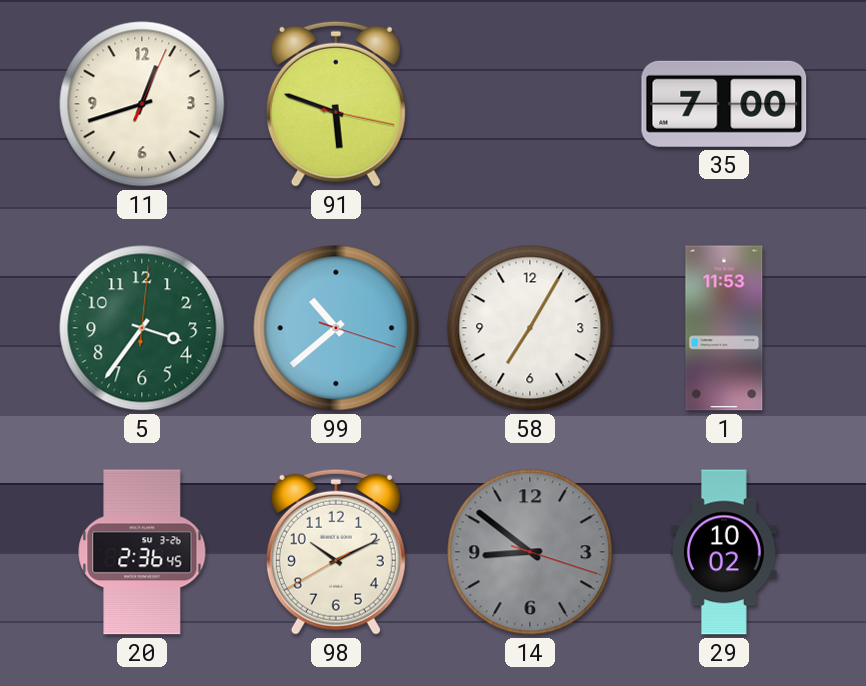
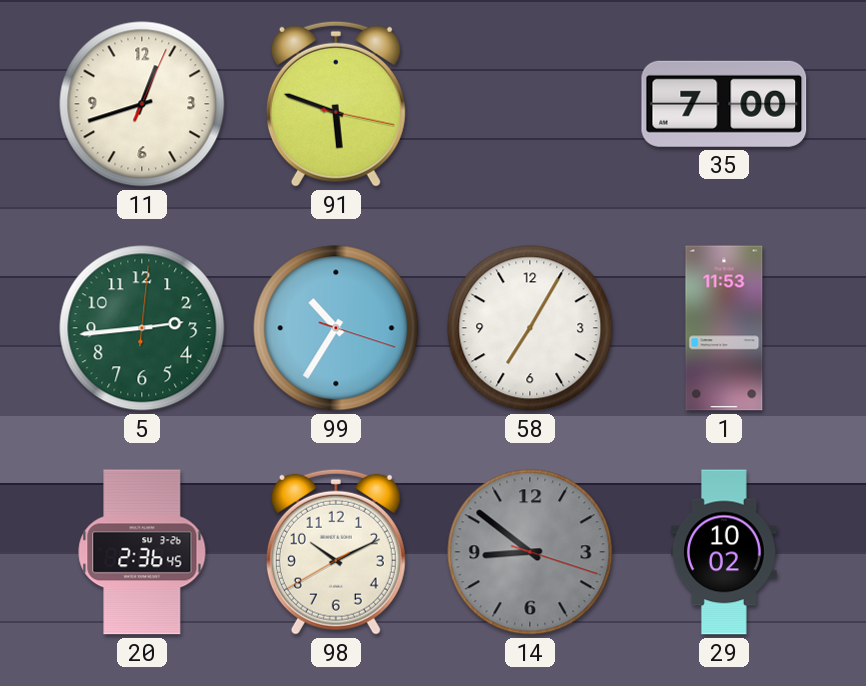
5: 3:36 -> 2:44
99: 10:38 -> 10:35
